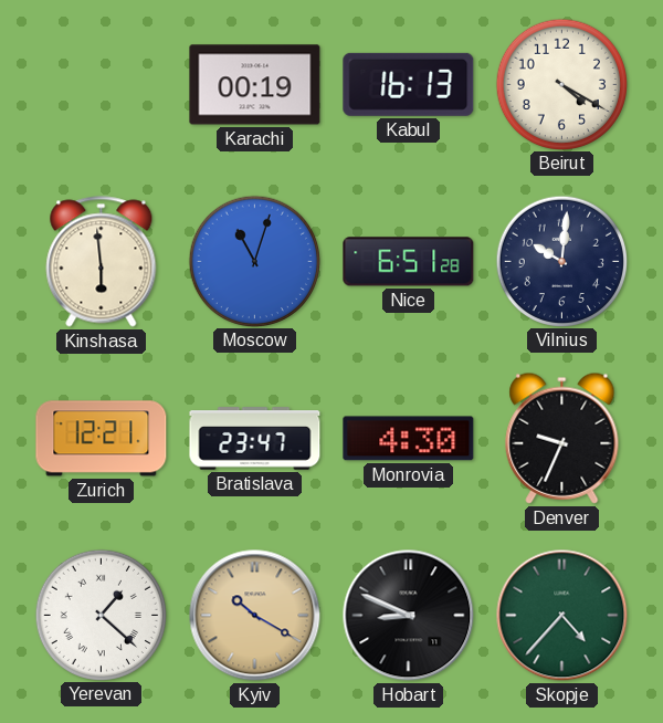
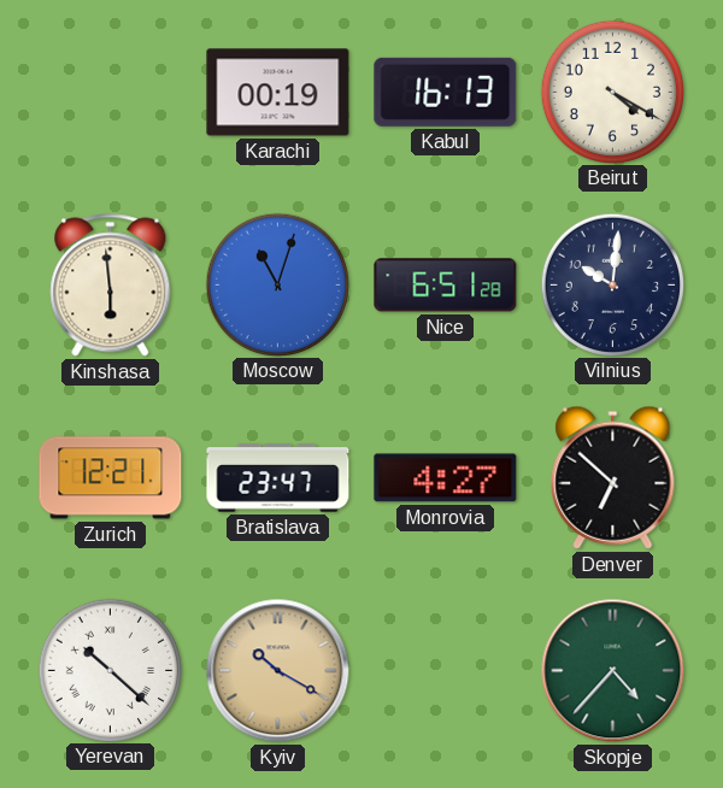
Monrovia: 4:30 -> 4:27
Denver: 9:34 -> 6:52
Yerevan: 1:22 -> 10:22
Hobart: 8:49 -> none
